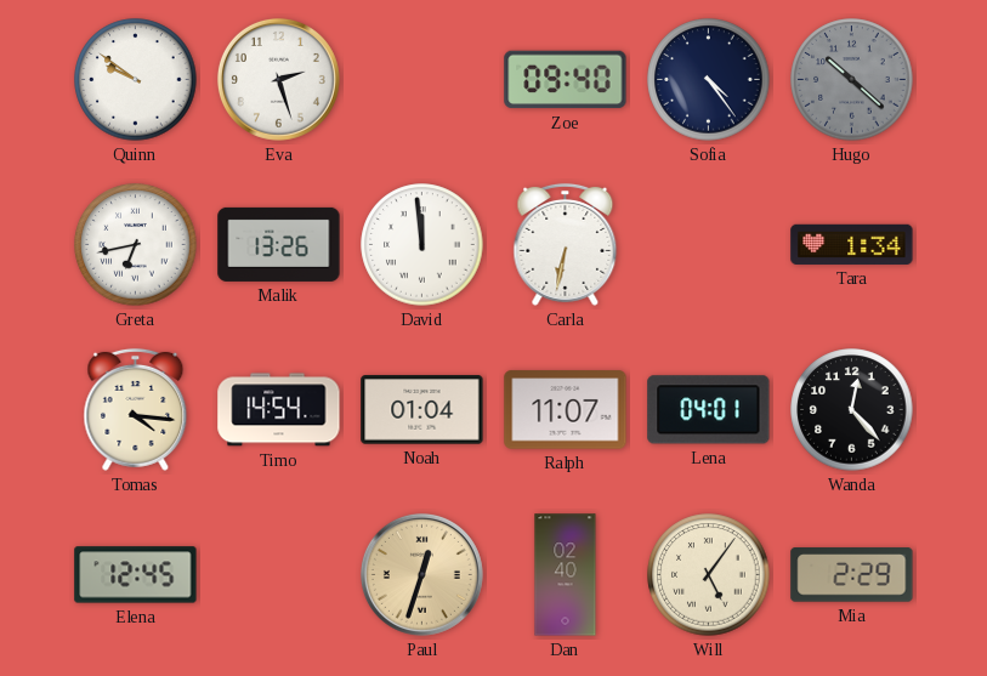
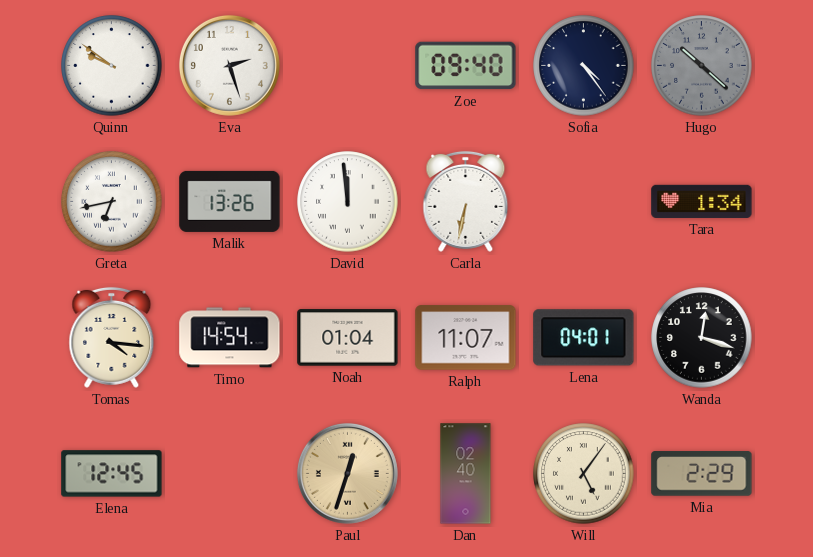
Wanda: 12:23 -> 12:18
